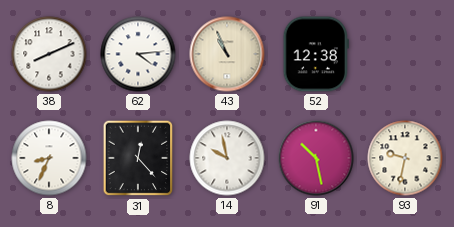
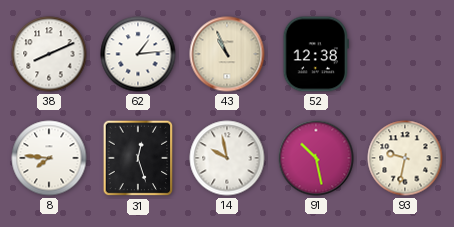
62: 4:14 -> 1:14
8: 8:34 -> 7:46
31: 12:23 -> 12:27
